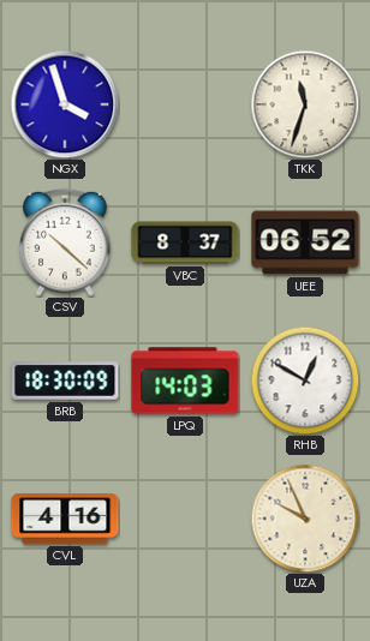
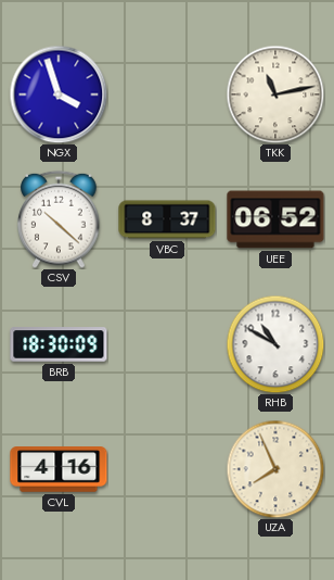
TKK: 11:33 -> 11:13
LPQ: 14:03 -> none
RHB: 12:50 -> 10:50
UZA: 9:56 -> 7:56
